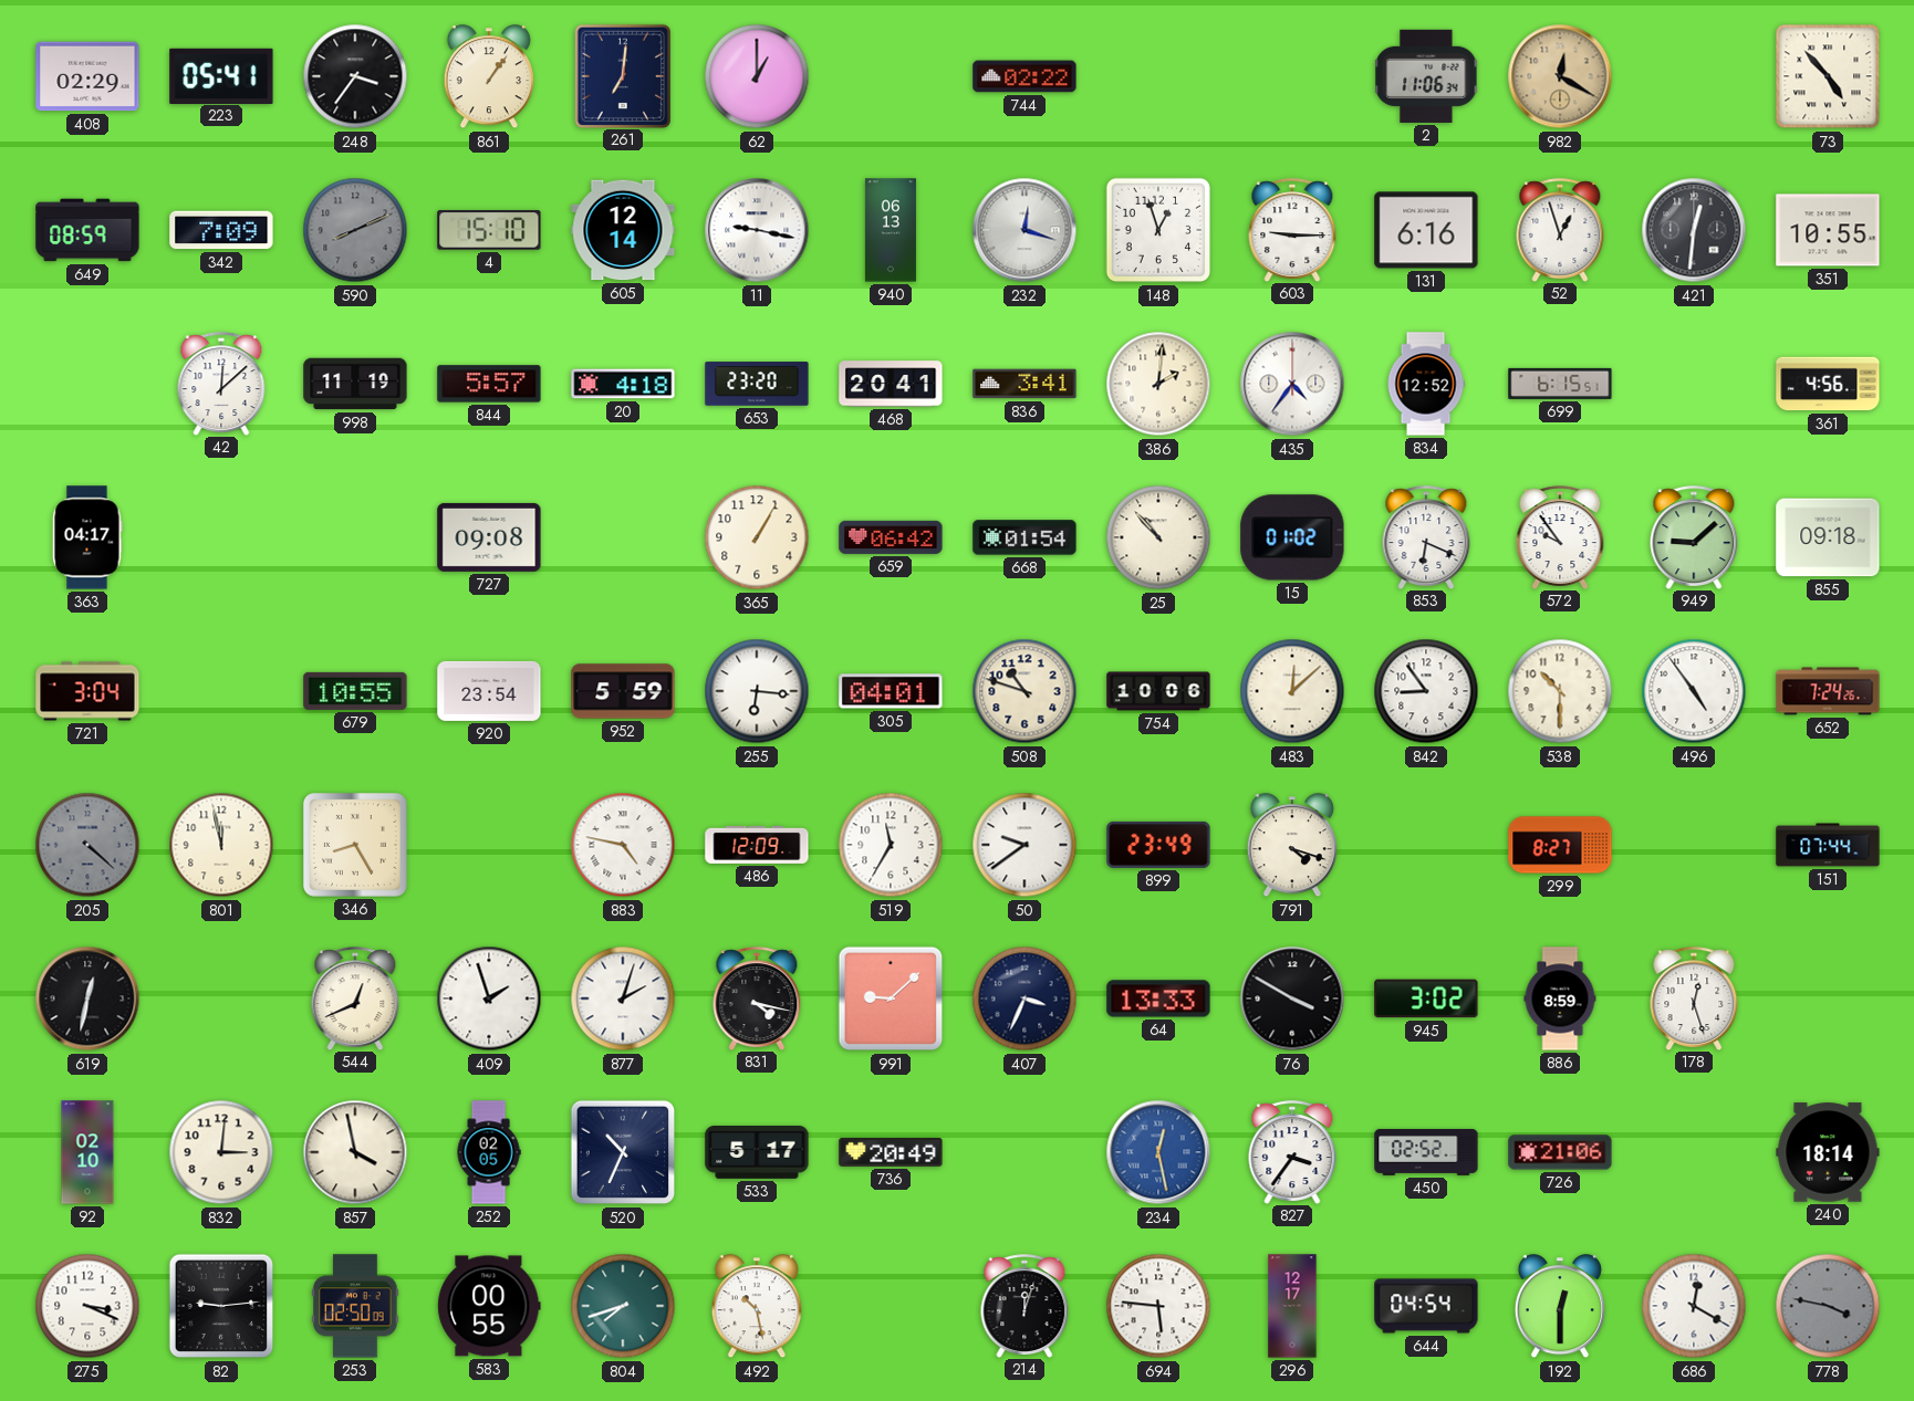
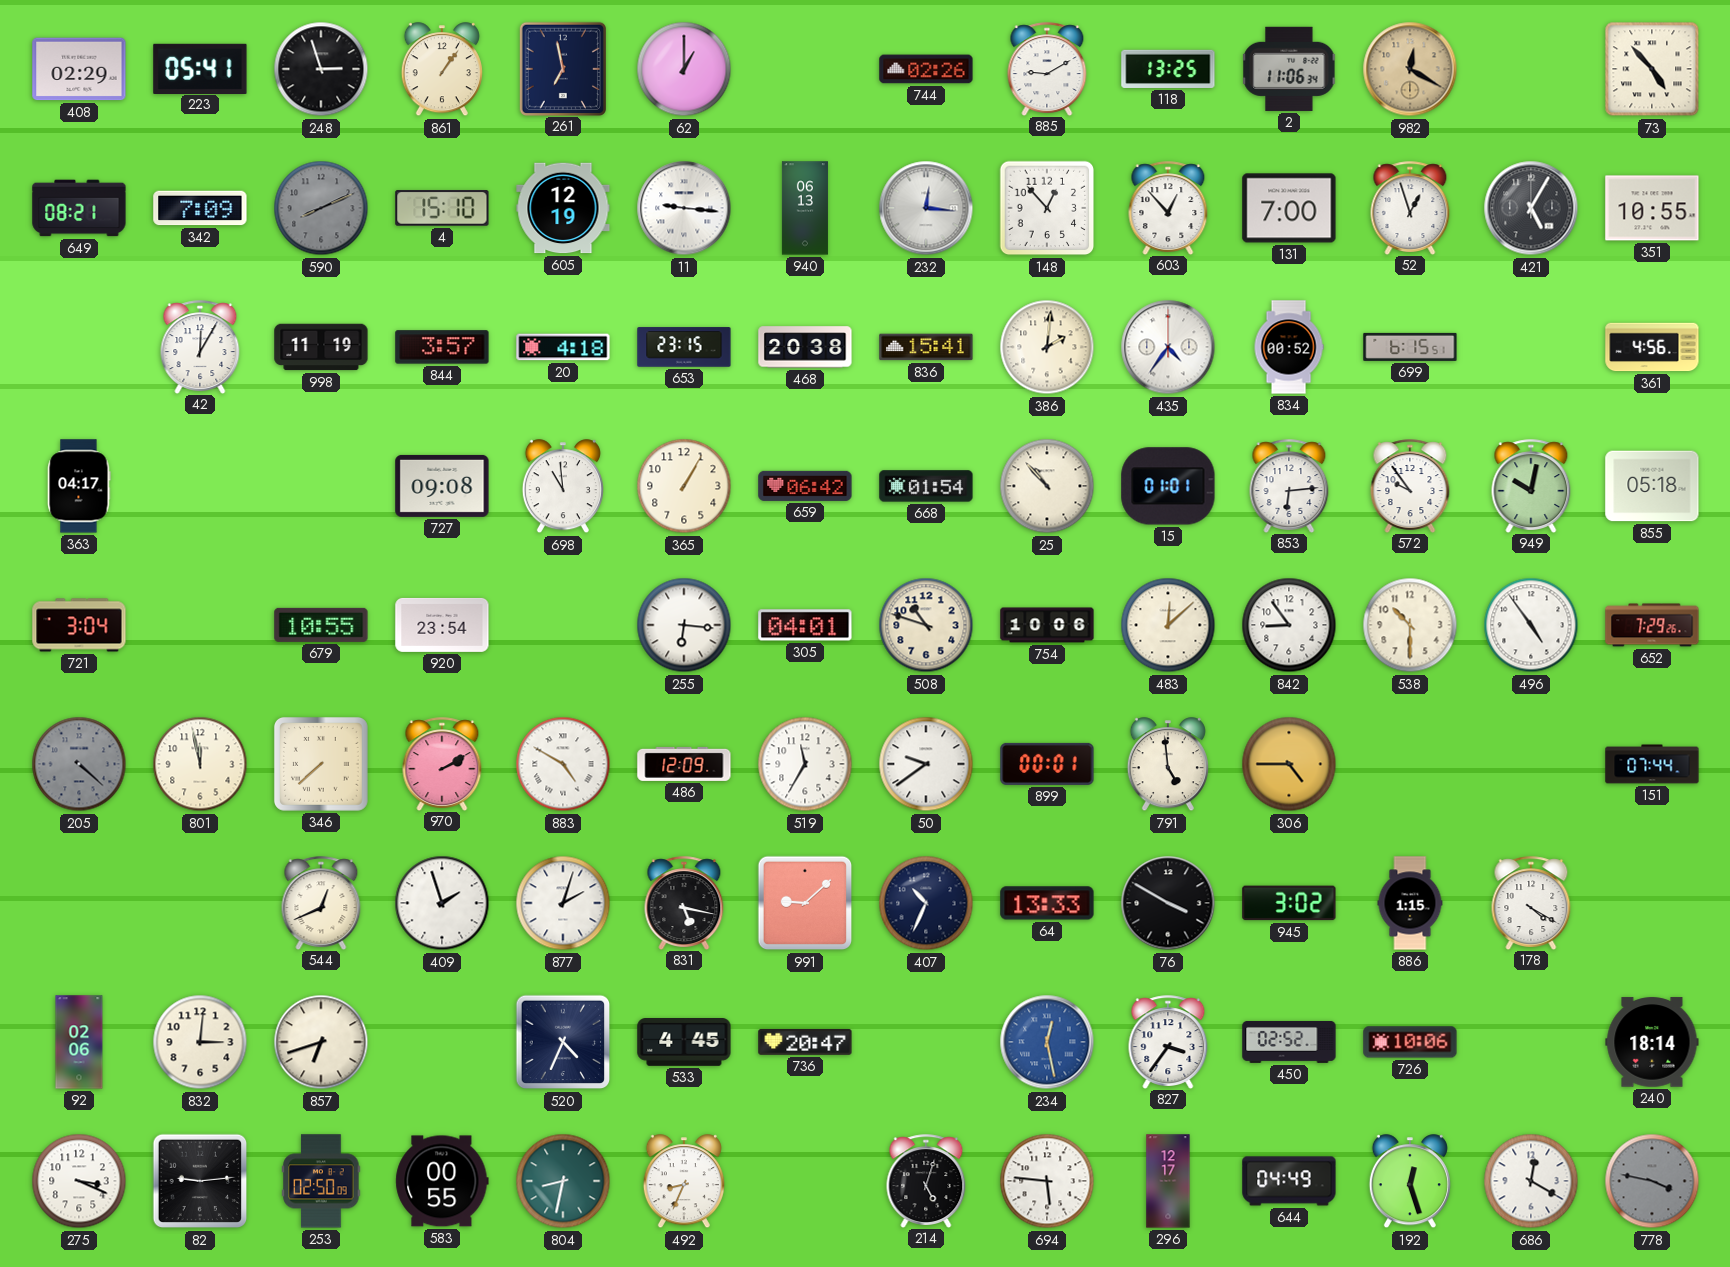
248: 3:36 -> 2:57
261: 7:01 -> 6:58
744: 02:22 -> 02:26
885: none -> 9:10
118: none -> 13:25
649: 08:59 -> 08:21
605: 12:14 -> 12:19
11: 9:17 -> 9:16
232: 12:18 -> 12:16
148: 12:57 -> 12:53
603: 9:15 -> 12:53
131: 6:16 -> 7:00
421: 12:31 -> 5:05
42: 12:08 -> 12:05
844: 5:57 -> 3:57
653: 23:20 -> 23:15
468: 20:41 -> 20:38
836: 3:41 -> 15:41
834: 12:52 -> 00:52
698: none -> 10:59
15: 01:02 -> 01:01
853: 6:19 -> 6:14
949: 9:08 -> 10:02
855: 09:18 -> 05:18
952: 5:59 -> none
652: 7:24 -> 7:29
346: 8:25 -> 7:38
970: none -> 2:10
883: 4:47 -> 4:50
899: 23:49 -> 00:01
791: 4:18 -> 4:59
306: none -> 4:45
299: 8:27 -> none
619: 12:32 -> none
831: 4:17 -> 5:17
407: 3:34 -> 10:34
886: 8:59 -> 1:15
178: 12:27 -> 4:20
92: 02:10 -> 02:06
857: 3:58 -> 6:42
252: 02:05 -> none
520: 10:34 -> 4:34
533: 5:17 -> 4:45
736: 20:49 -> 20:47
726: 21:06 -> 10:06
804: 7:42 -> 8:32
492: 10:28 -> 8:34
214: 12:03 -> 5:03
644: 04:54 -> 04:49
192: 12:30 -> 12:27
